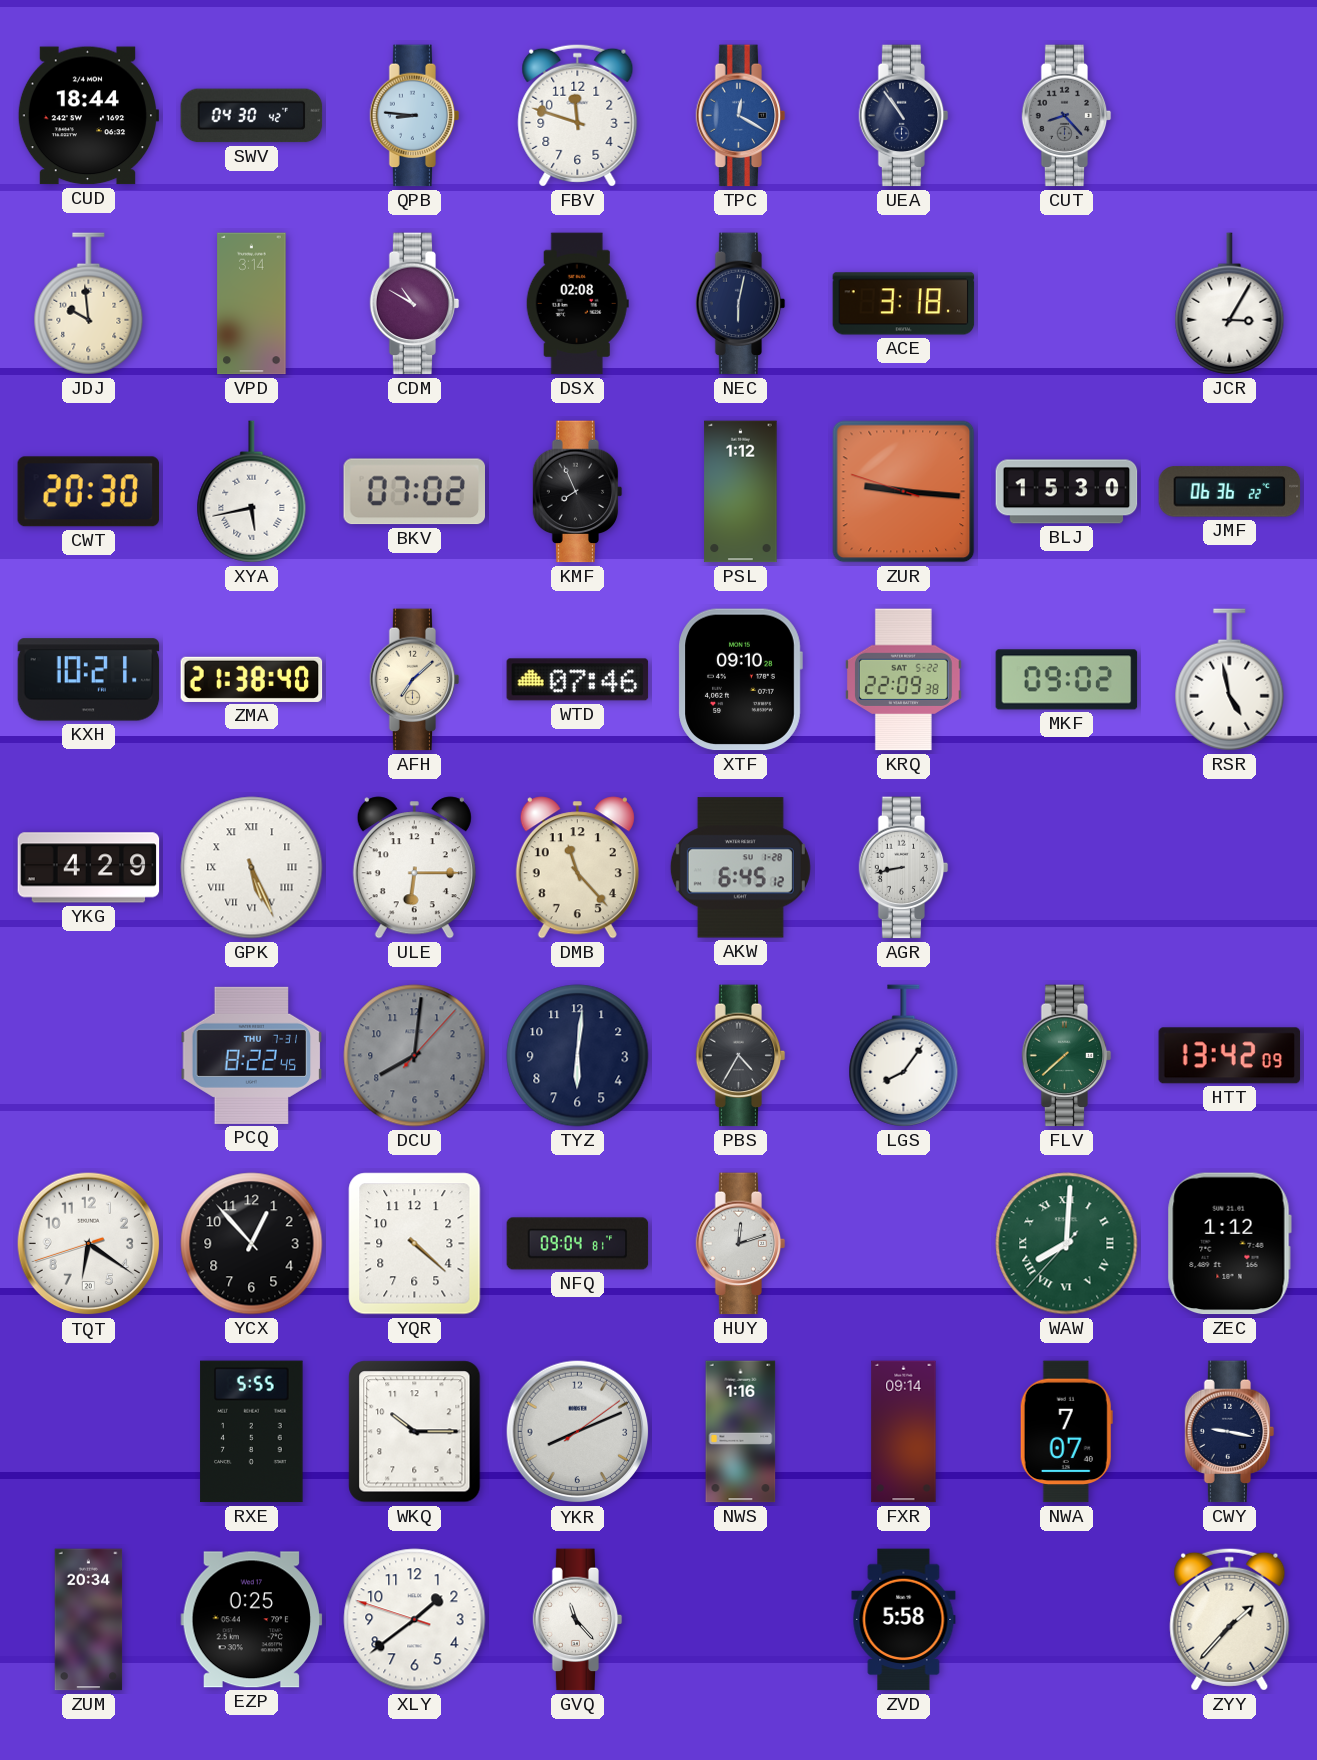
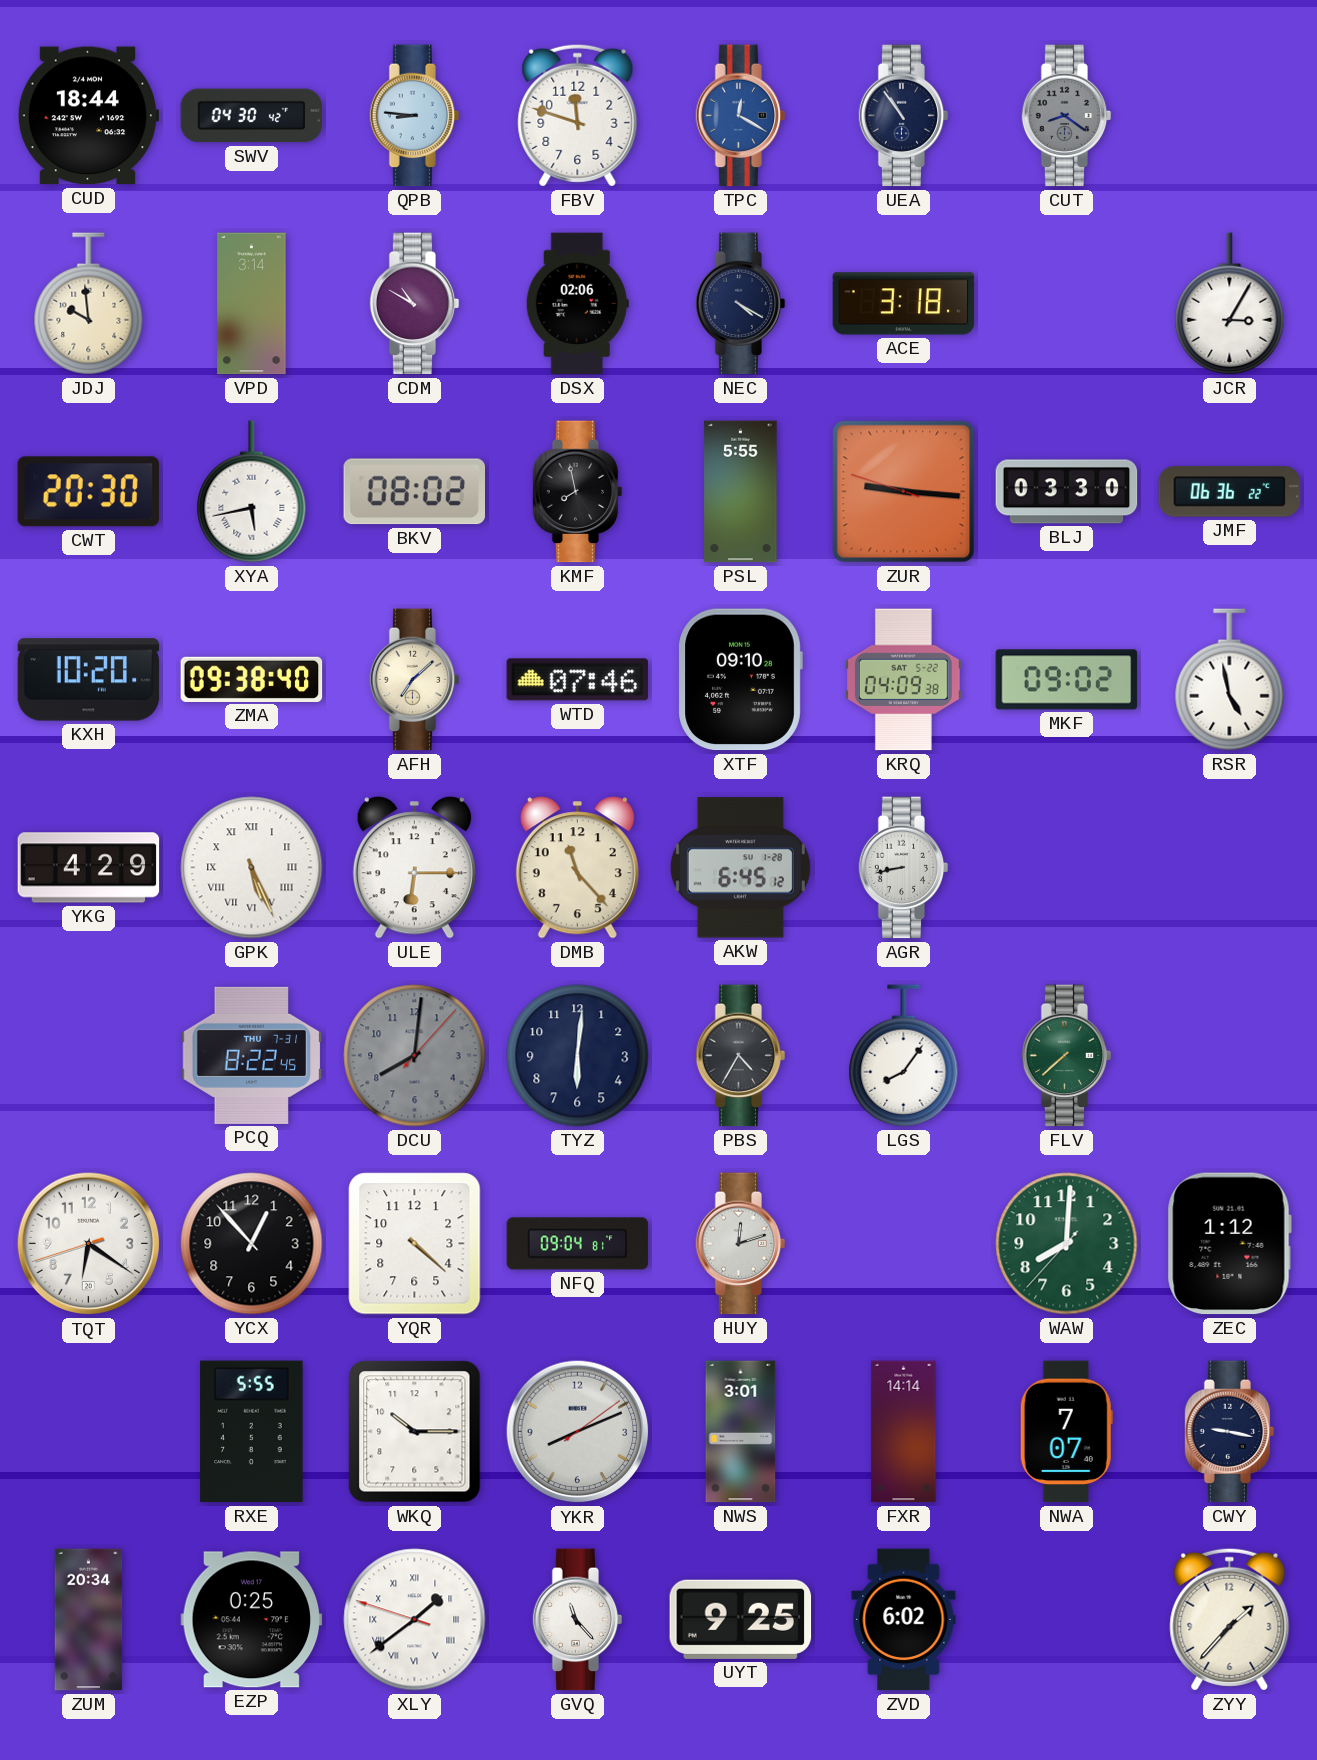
CUT: 8:23 -> 8:21
DSX: 02:08 -> 02:06
NEC: 6:02 -> 4:20
BKV: 07:02 -> 08:02
KMF: 7:56 -> 7:58
PSL: 1:12 -> 5:55
BLJ: 15:30 -> 03:30
KXH: 10:21 -> 10:20
ZMA: 21:38 -> 09:38
KRQ: 22:09 -> 04:09
HTT: 13:42 -> none
WAW numerals: Roman -> Arabic
NWS: 1:16 -> 3:01
FXR: 09:14 -> 14:14
XLY numerals: Arabic -> Roman
UYT: none -> 9:25
ZVD: 5:58 -> 6:02
